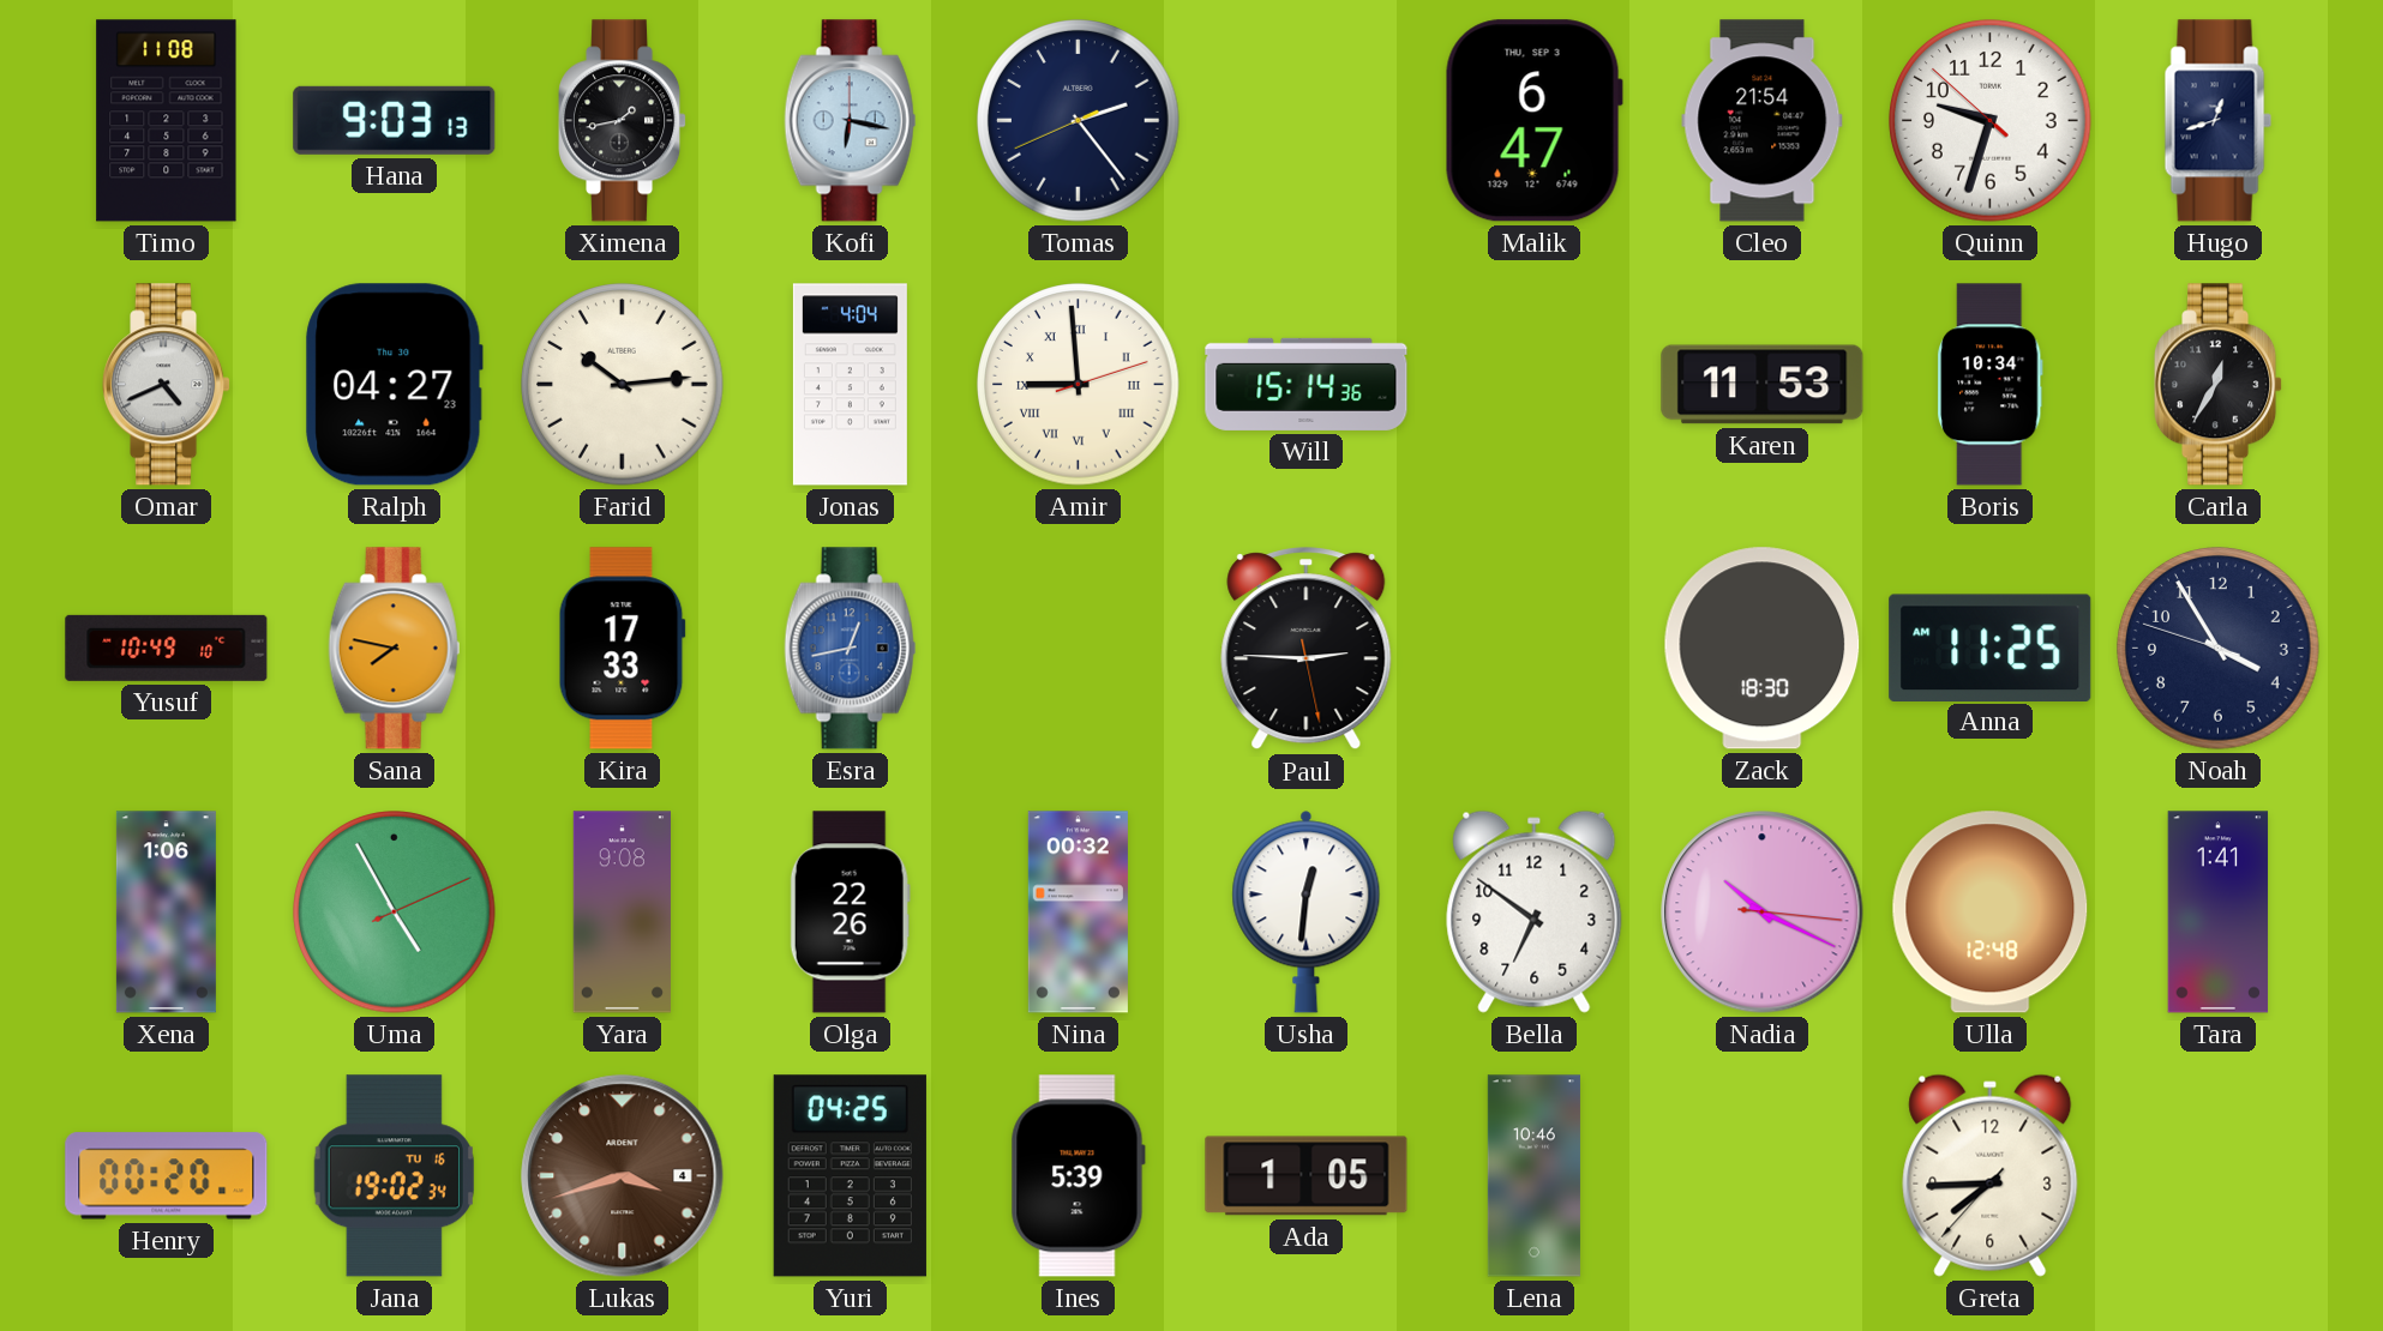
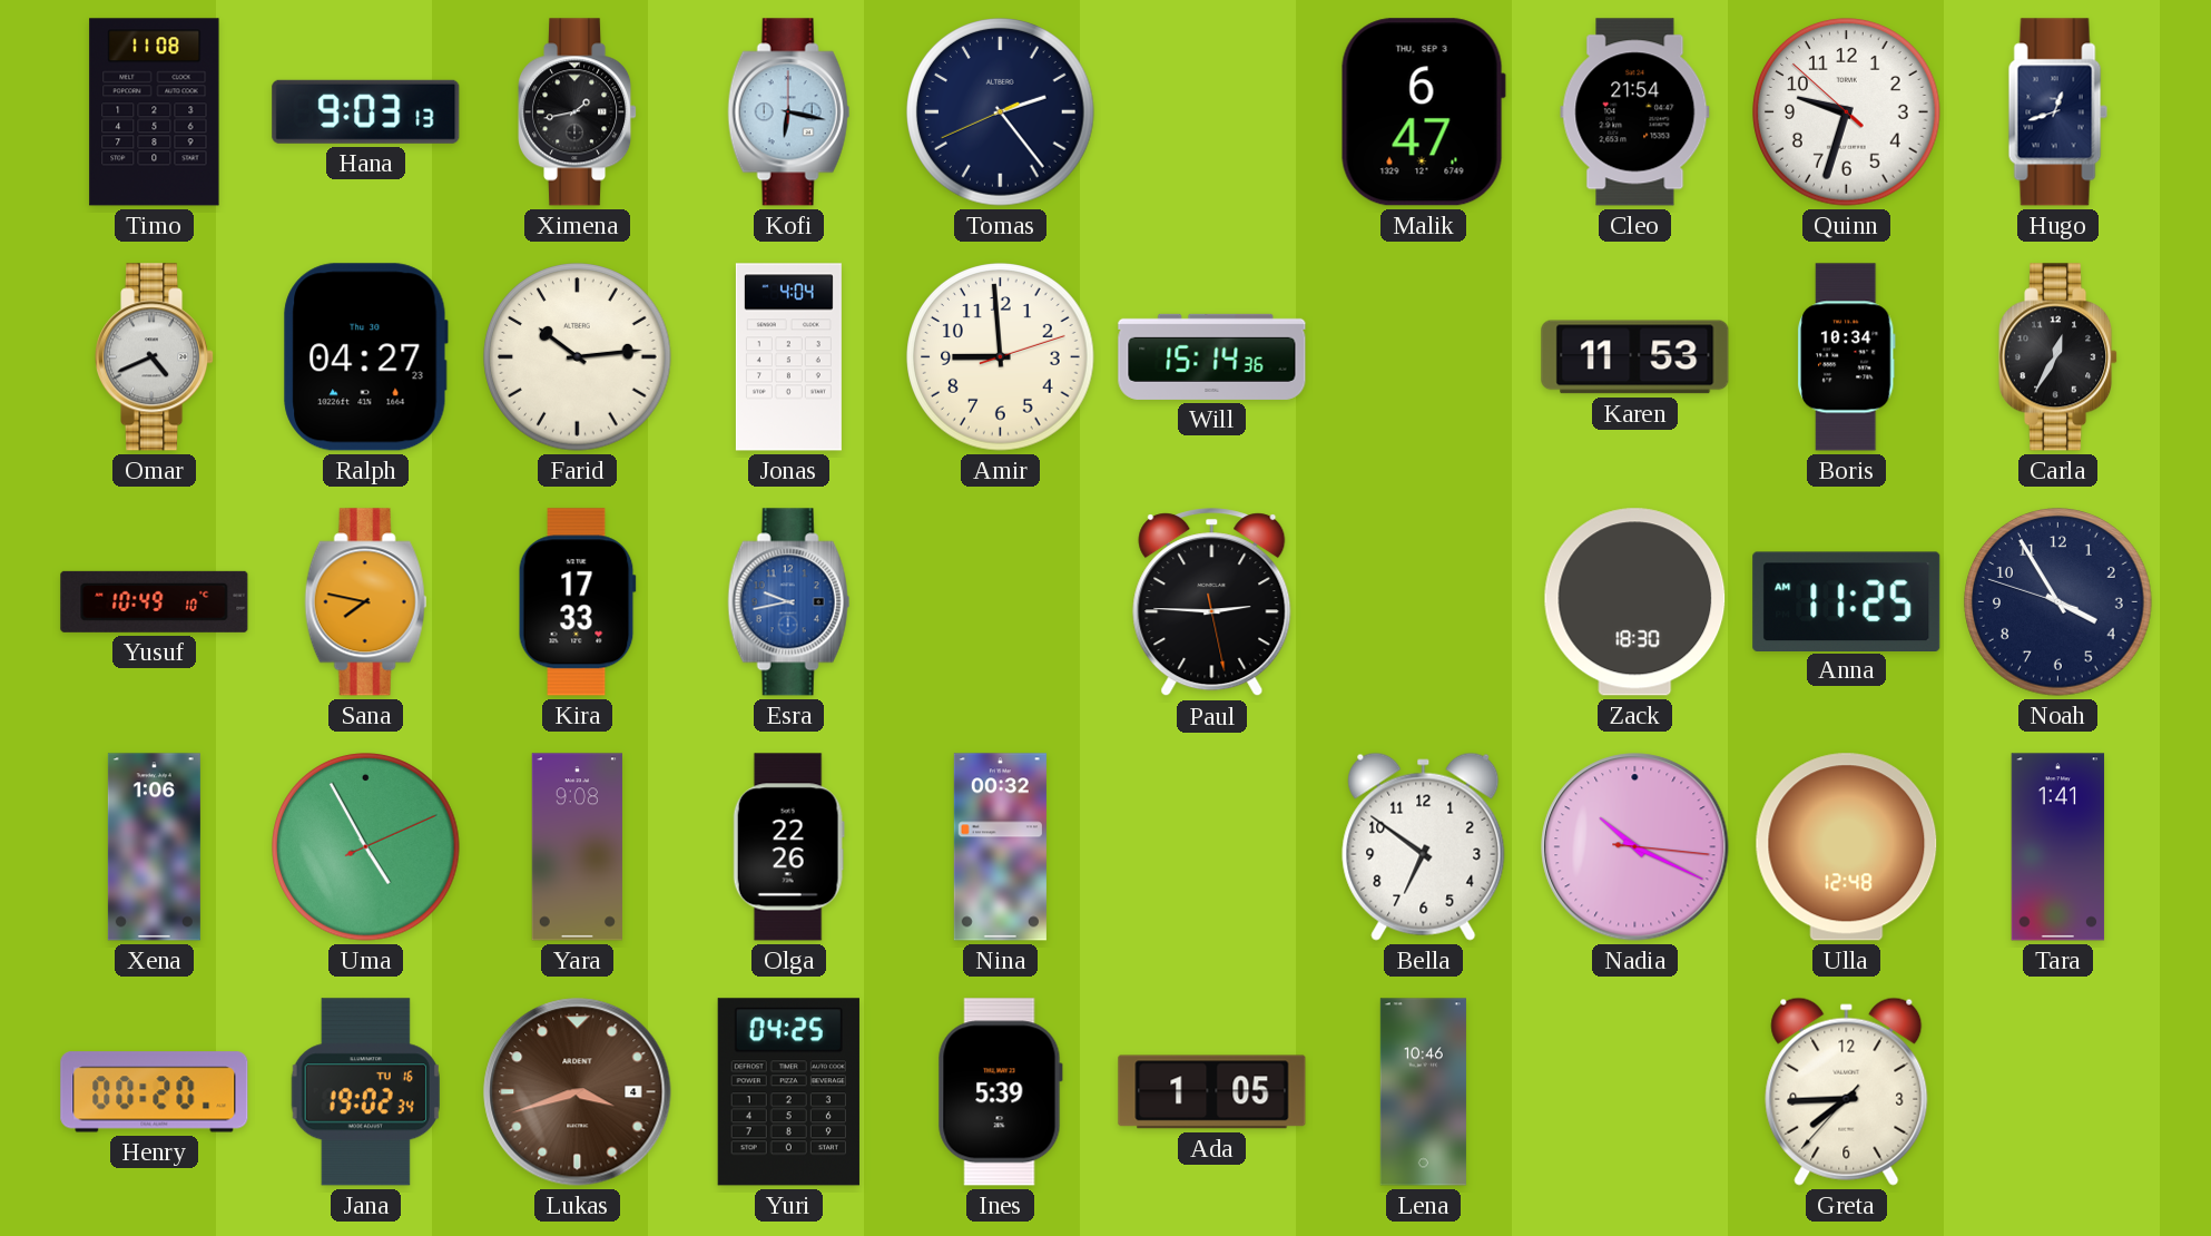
Amir numerals: Roman -> Arabic
Esra: 12:43 -> 9:43
Usha: 12:31 -> none
